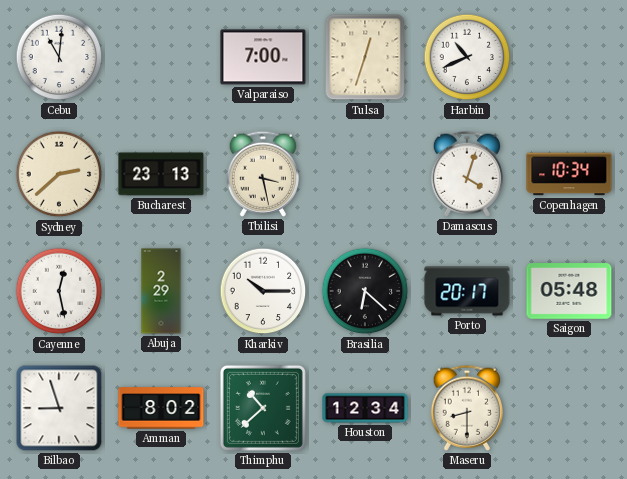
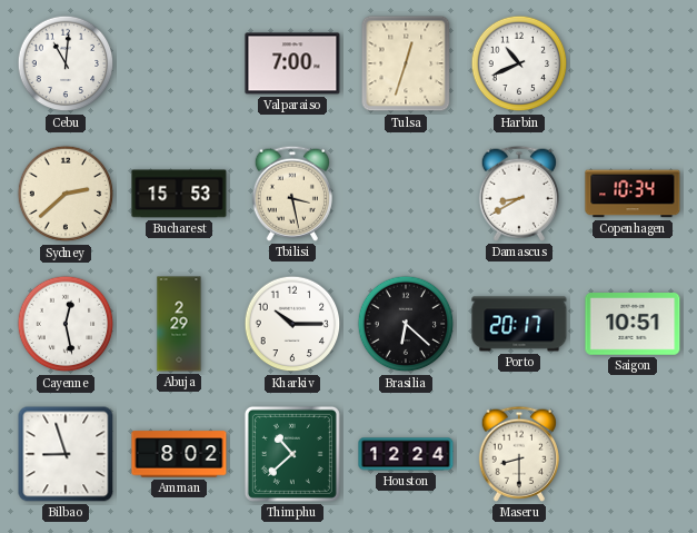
Bucharest: 23:13 -> 15:53
Damascus: 4:03 -> 8:40
Saigon: 05:48 -> 10:51
Houston: 12:34 -> 12:24
